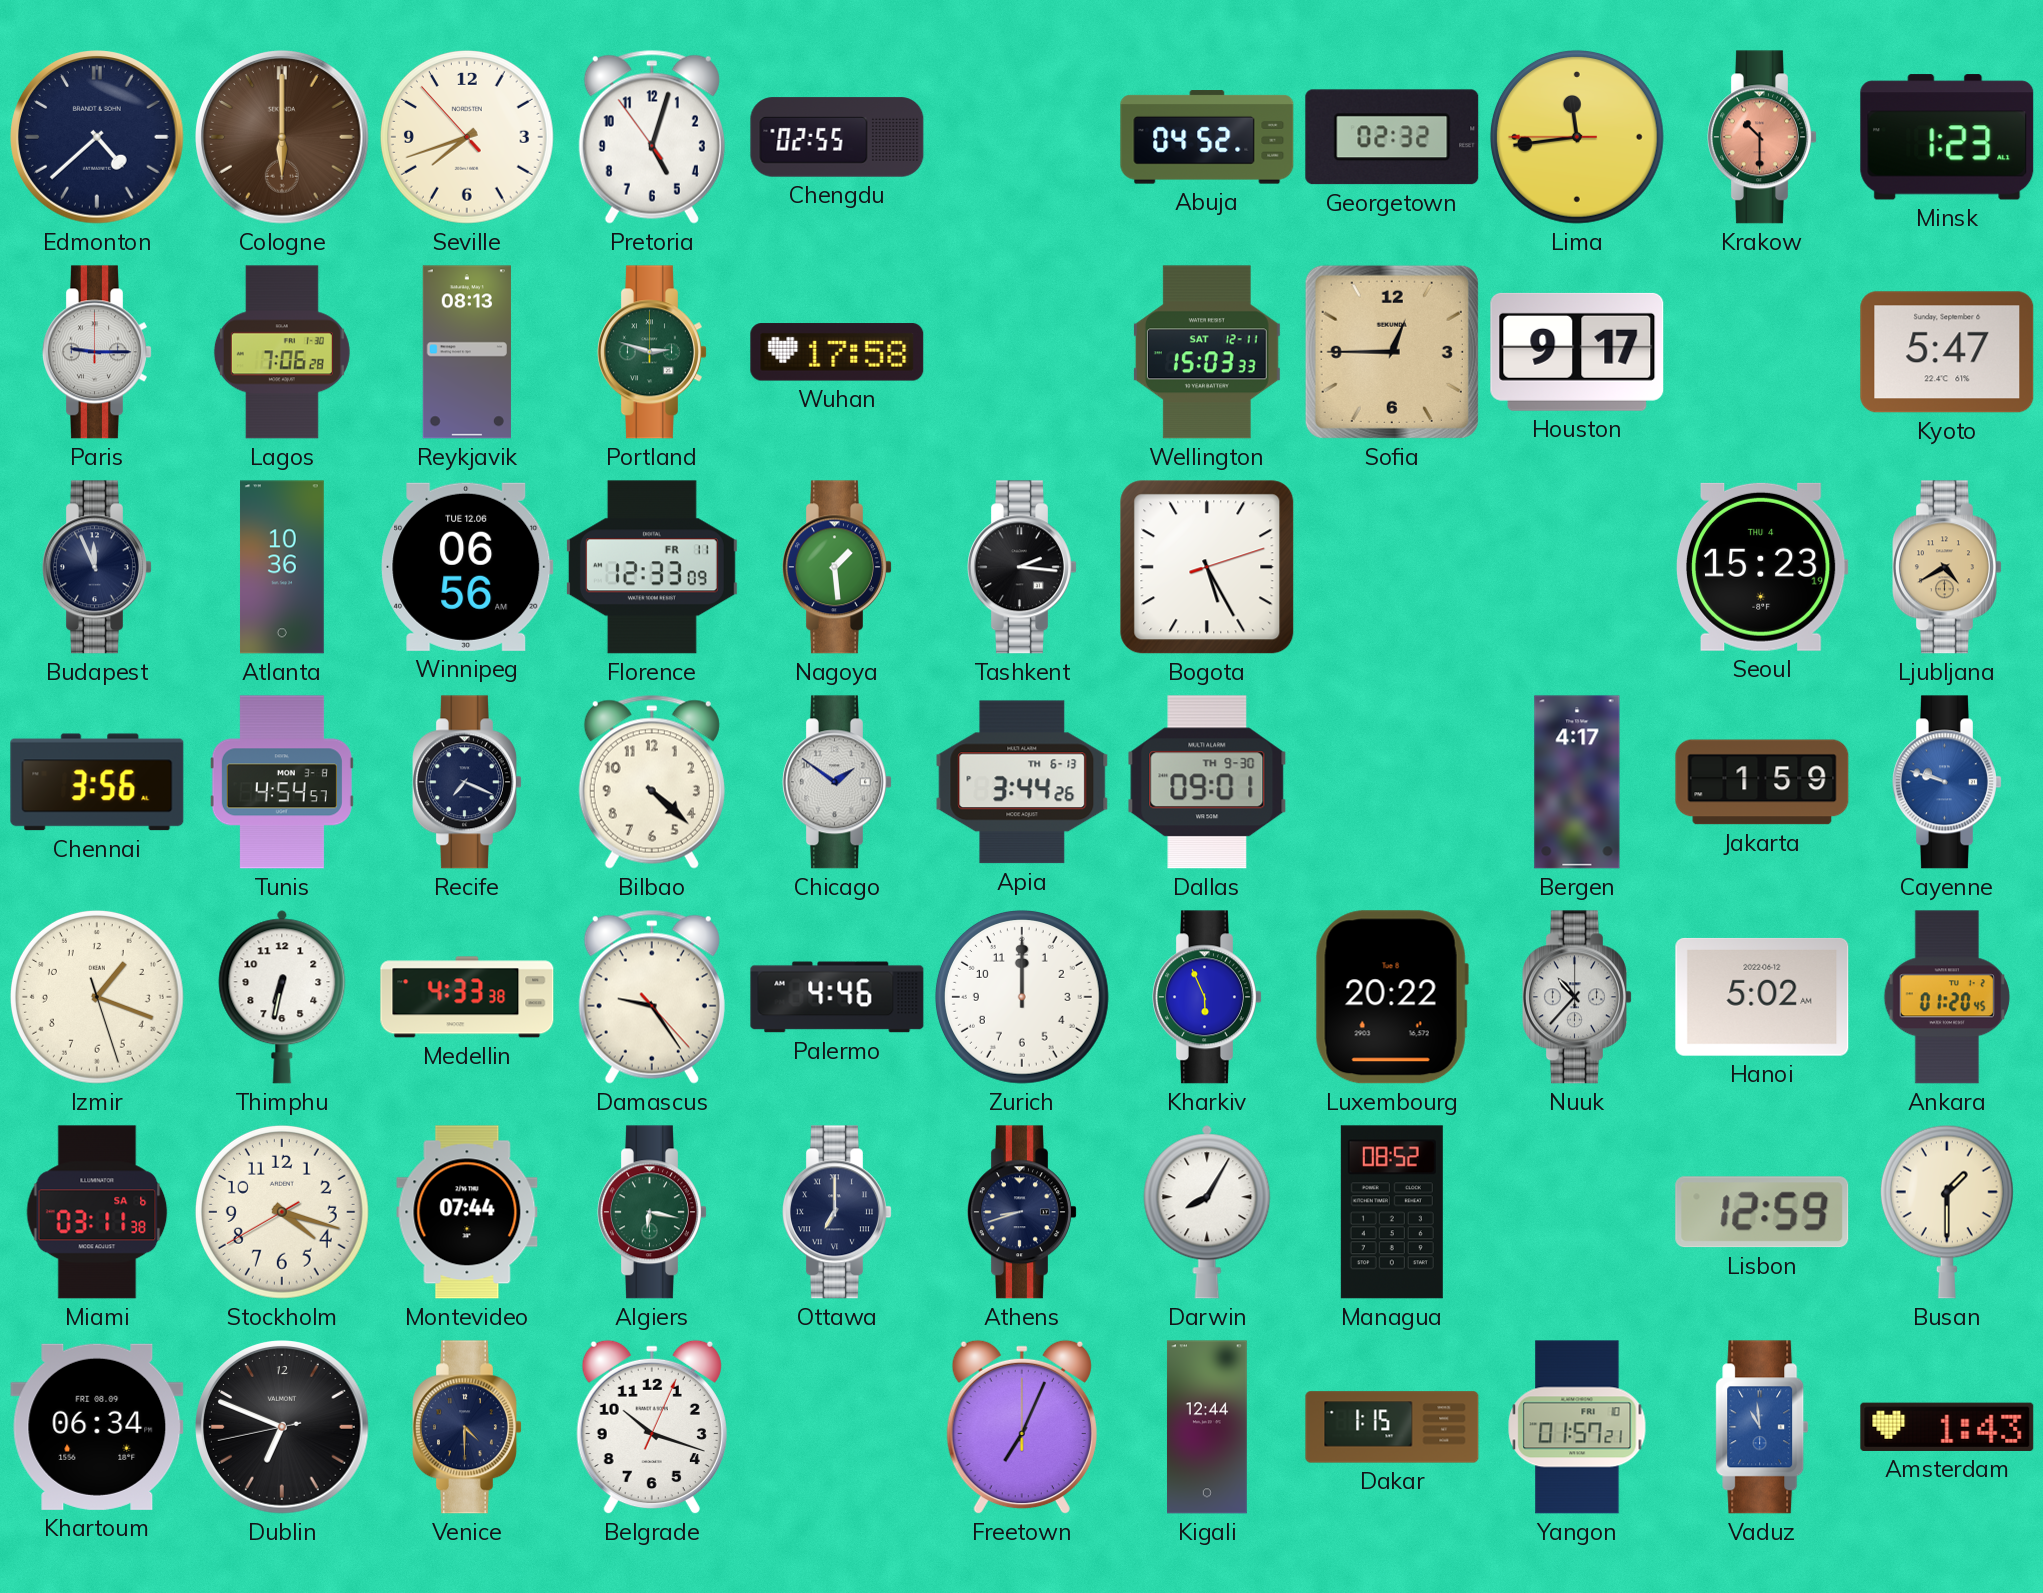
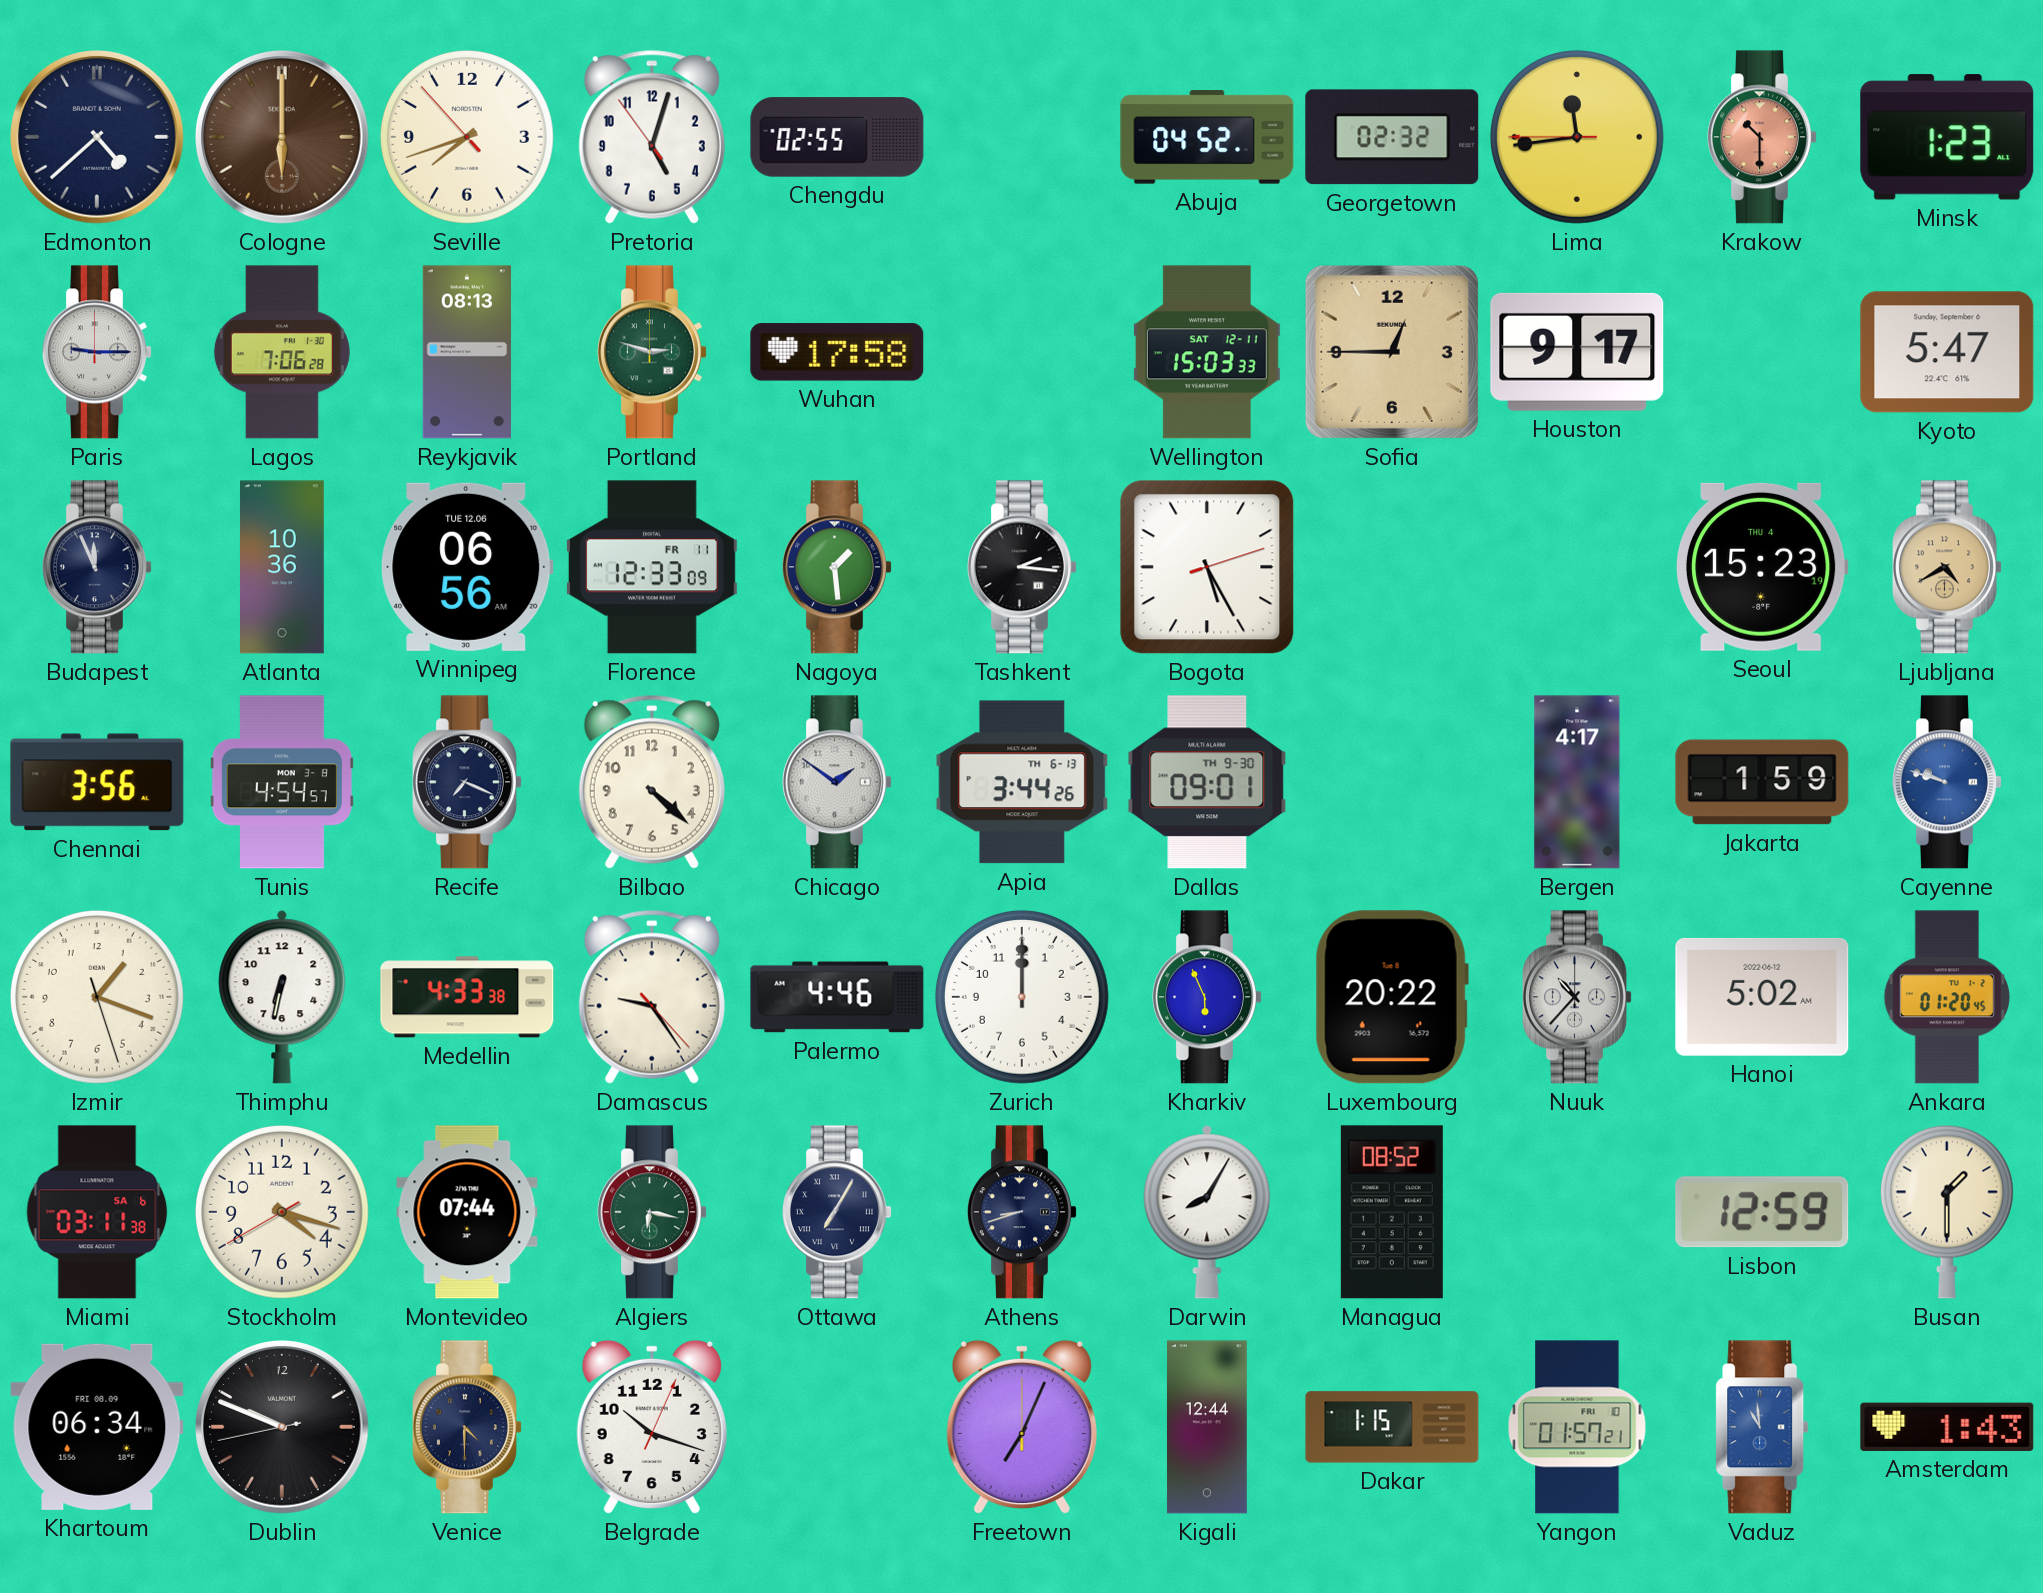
Ottawa: 7:00 -> 7:05
Dublin: 6:48 -> 9:48
